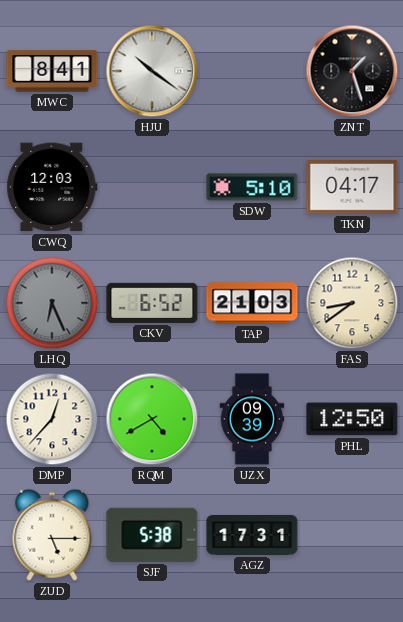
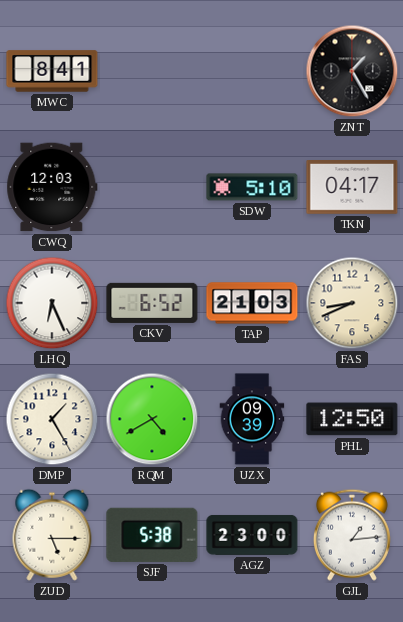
HJU: 10:21 -> none
ZNT: 1:27 -> 1:25
LHQ dial: grey -> white
FAS: 8:39 -> 8:41
DMP: 12:37 -> 1:25
AGZ: 17:31 -> 23:00
GJL: none -> 1:14
